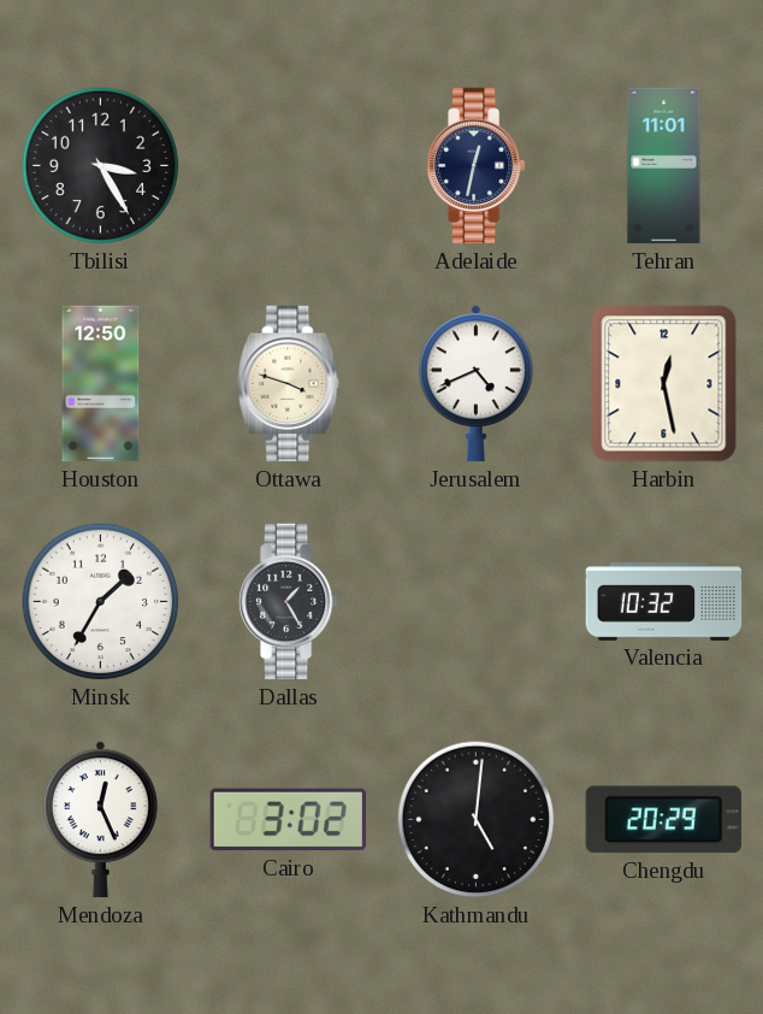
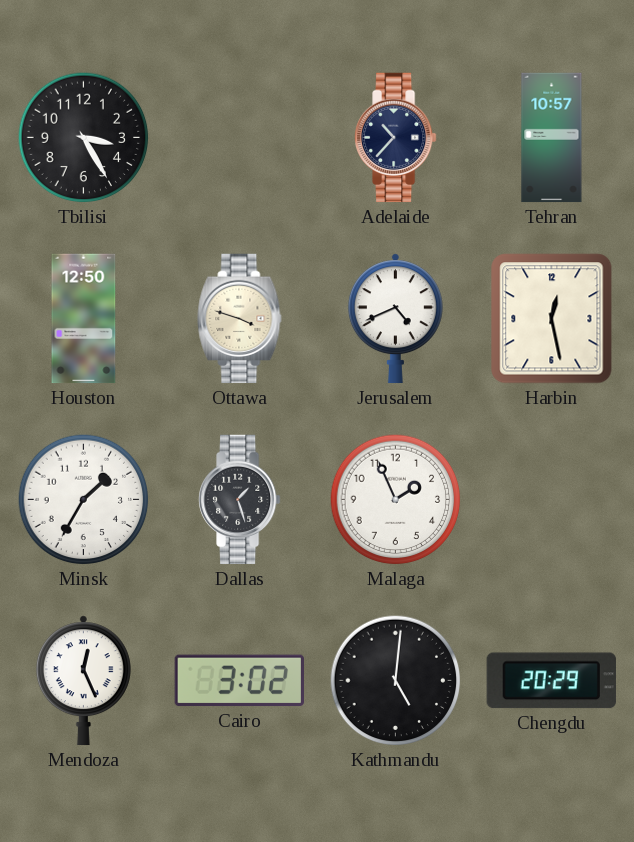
Adelaide: 12:32 -> 10:37
Tehran: 11:01 -> 10:57
Dallas: 1:25 -> 1:27
Malaga: none -> 1:56
Valencia: 10:32 -> none
